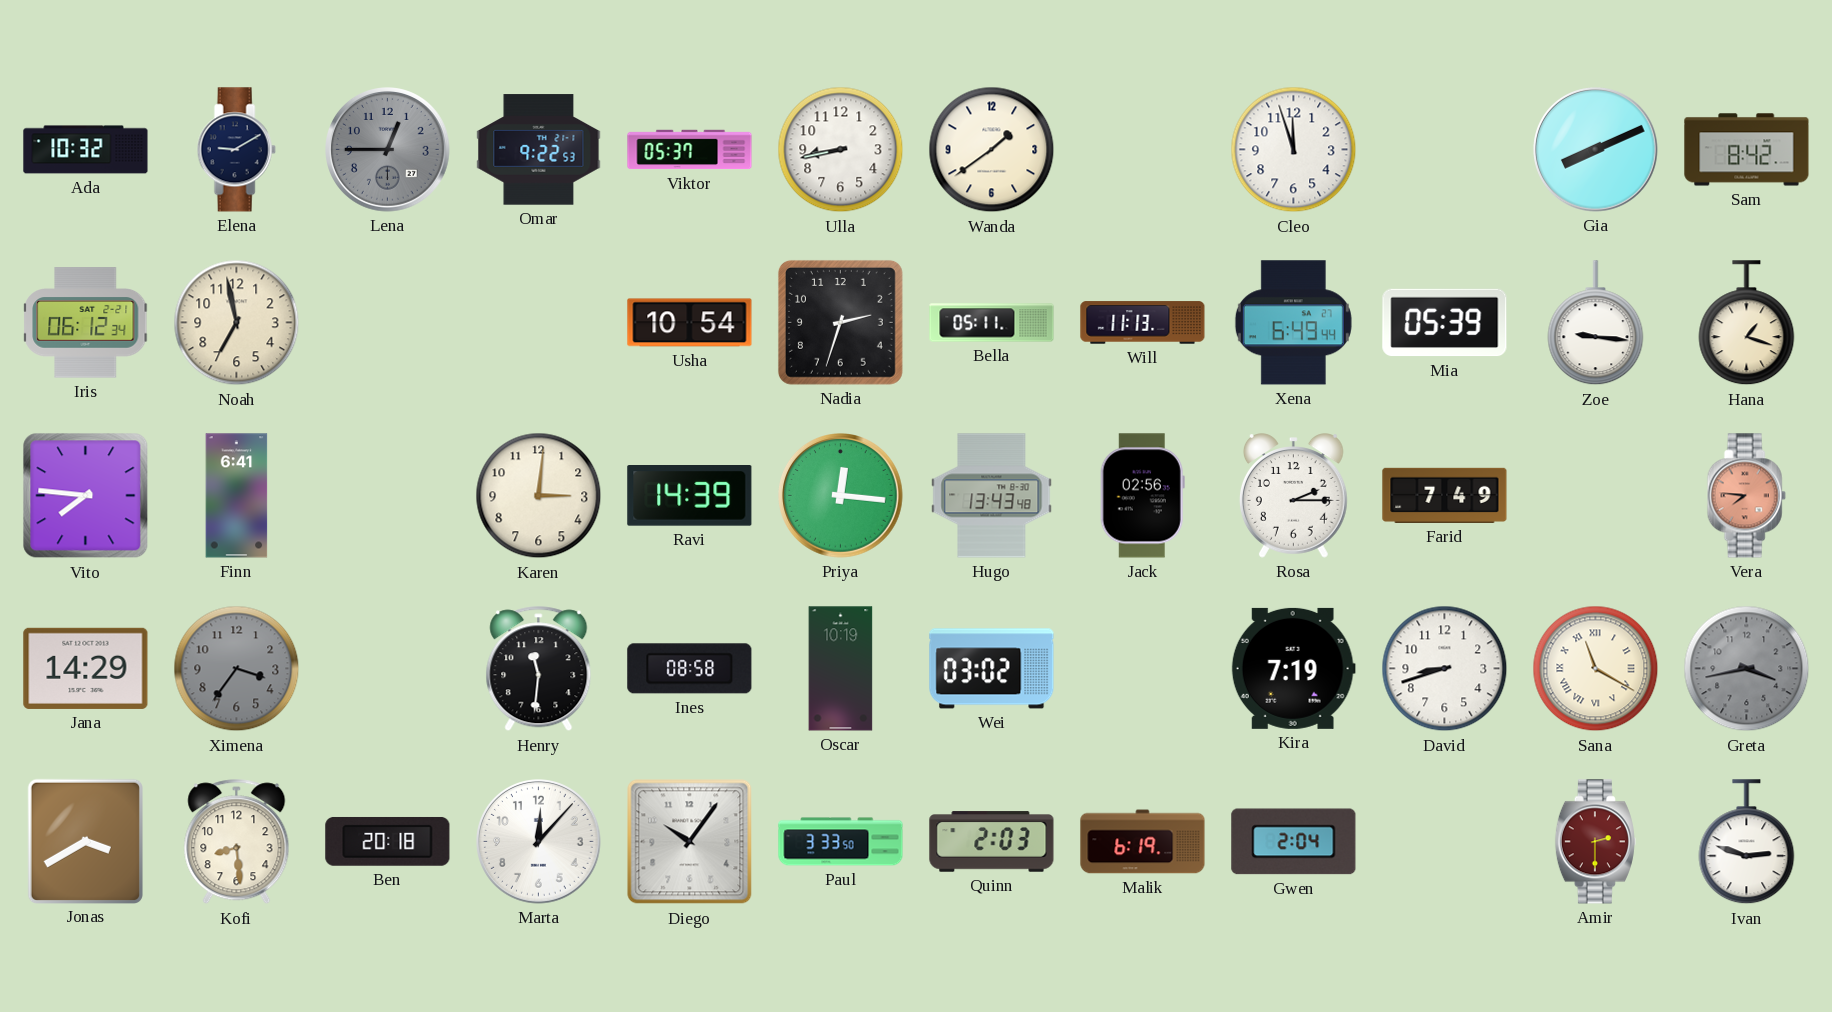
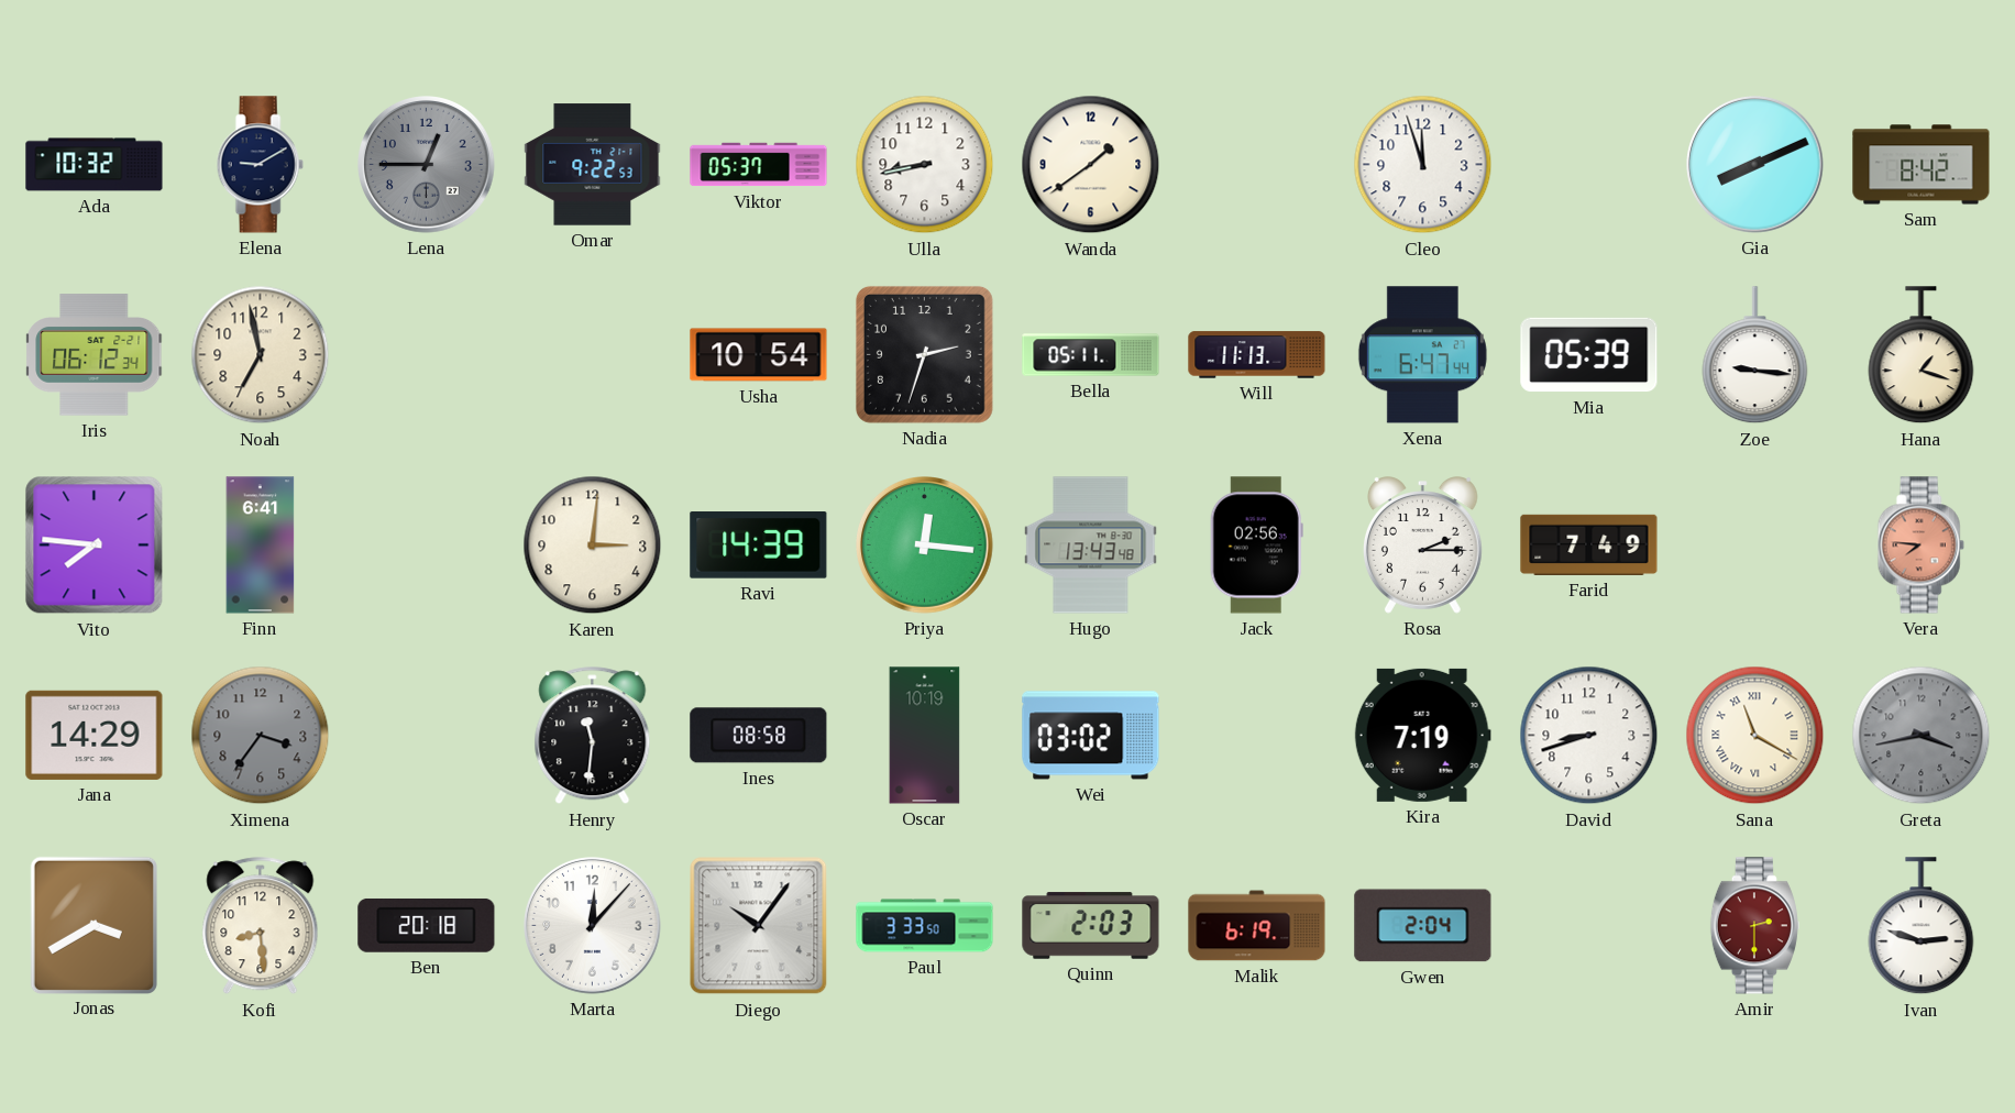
Xena: 6:49 -> 6:47
